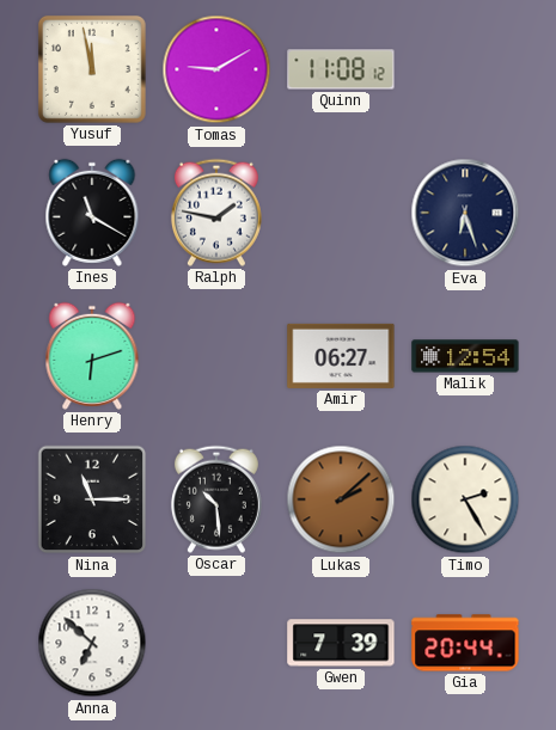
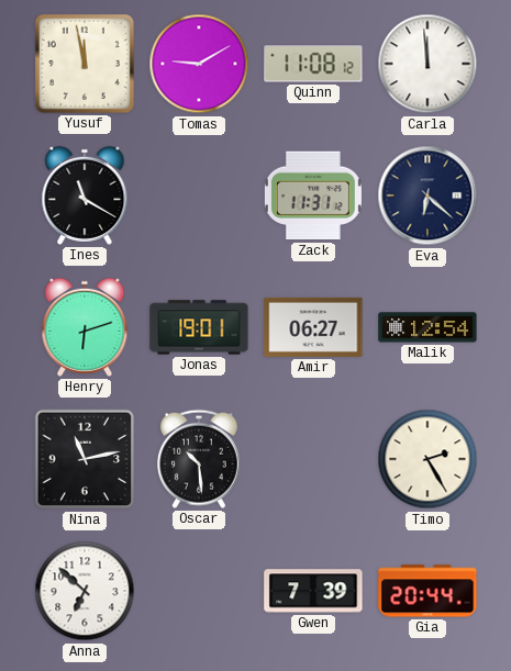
Carla: none -> 11:59
Ralph: 1:47 -> none
Zack: none -> 11:31
Eva: 6:27 -> 6:22
Jonas: none -> 19:01
Nina: 11:15 -> 11:13
Lukas: 2:08 -> none
